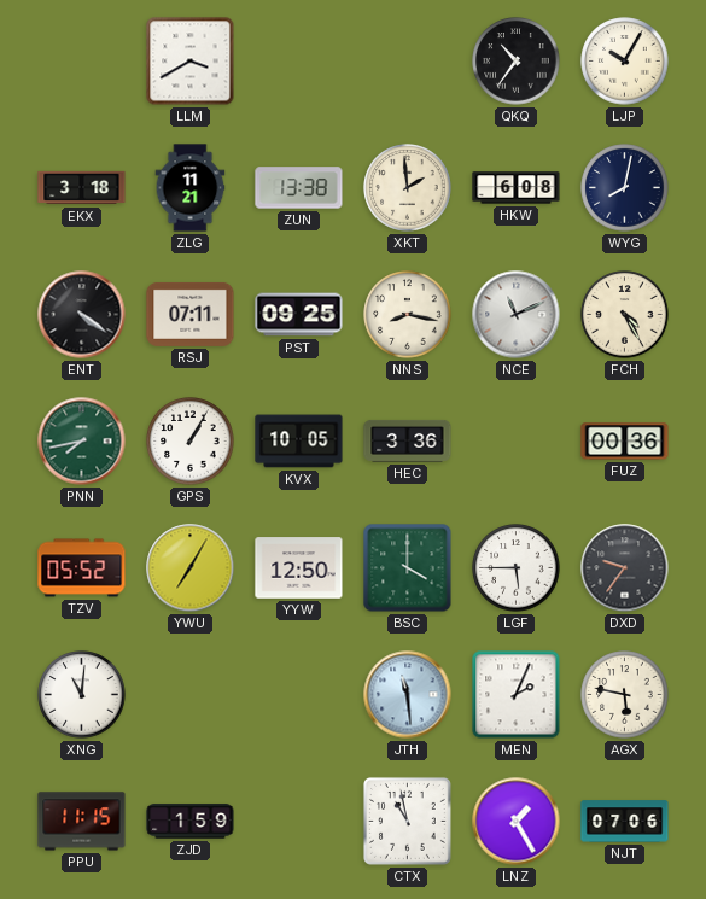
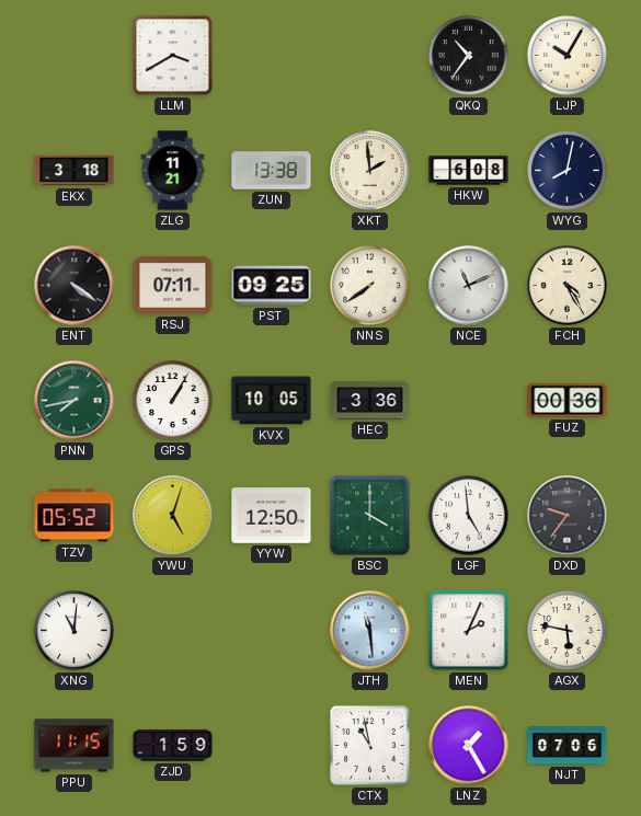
NNS: 8:17 -> 7:39
YWU: 7:05 -> 5:03
LGF: 5:45 -> 4:59
